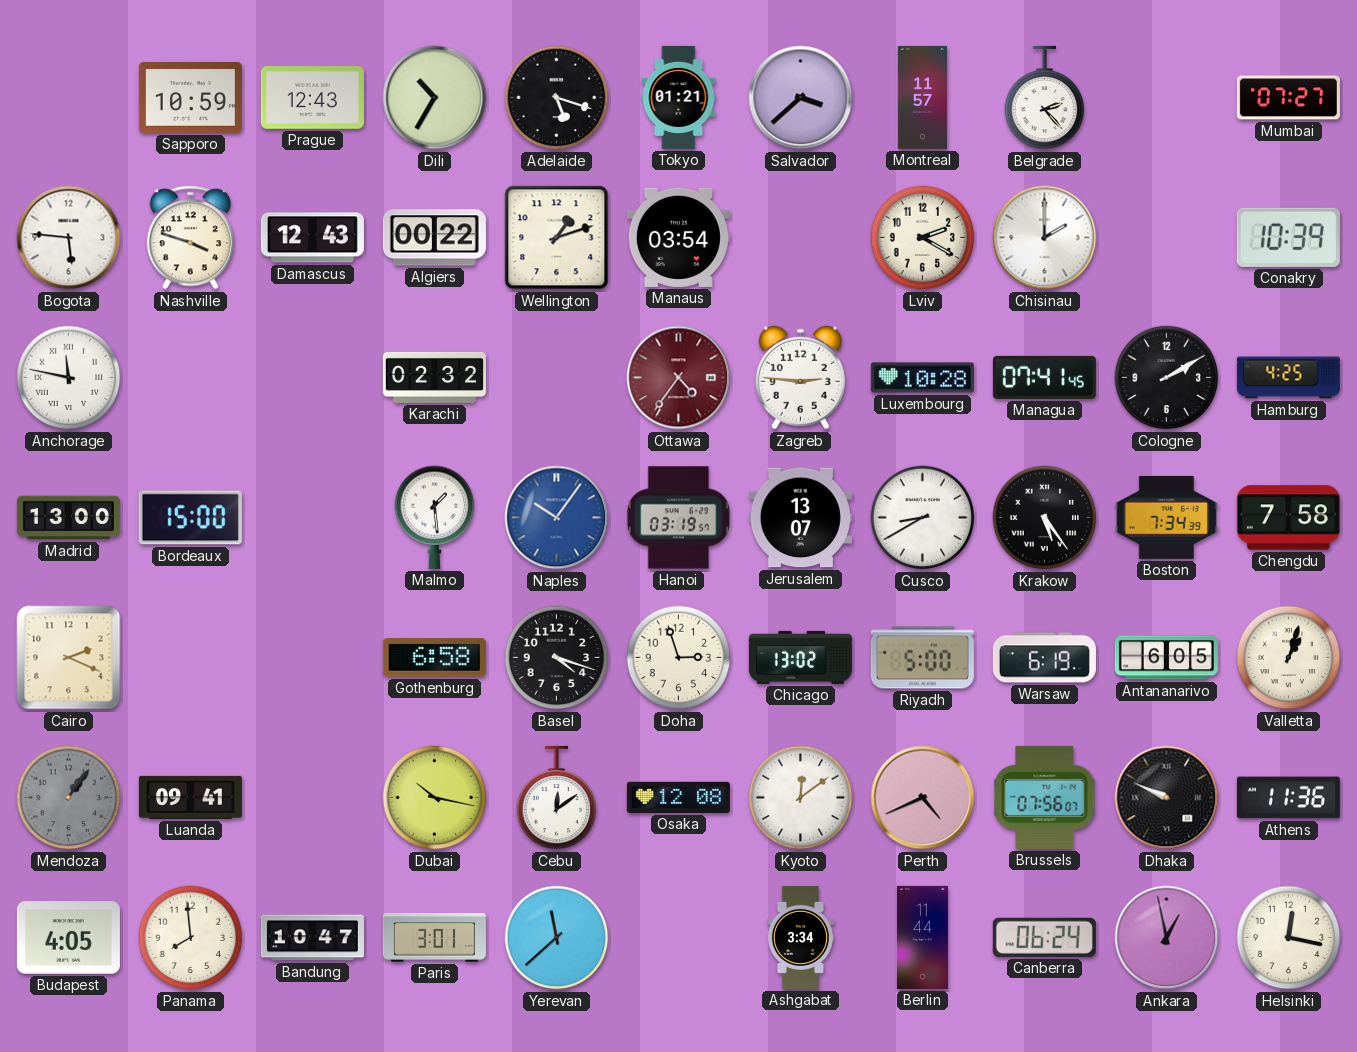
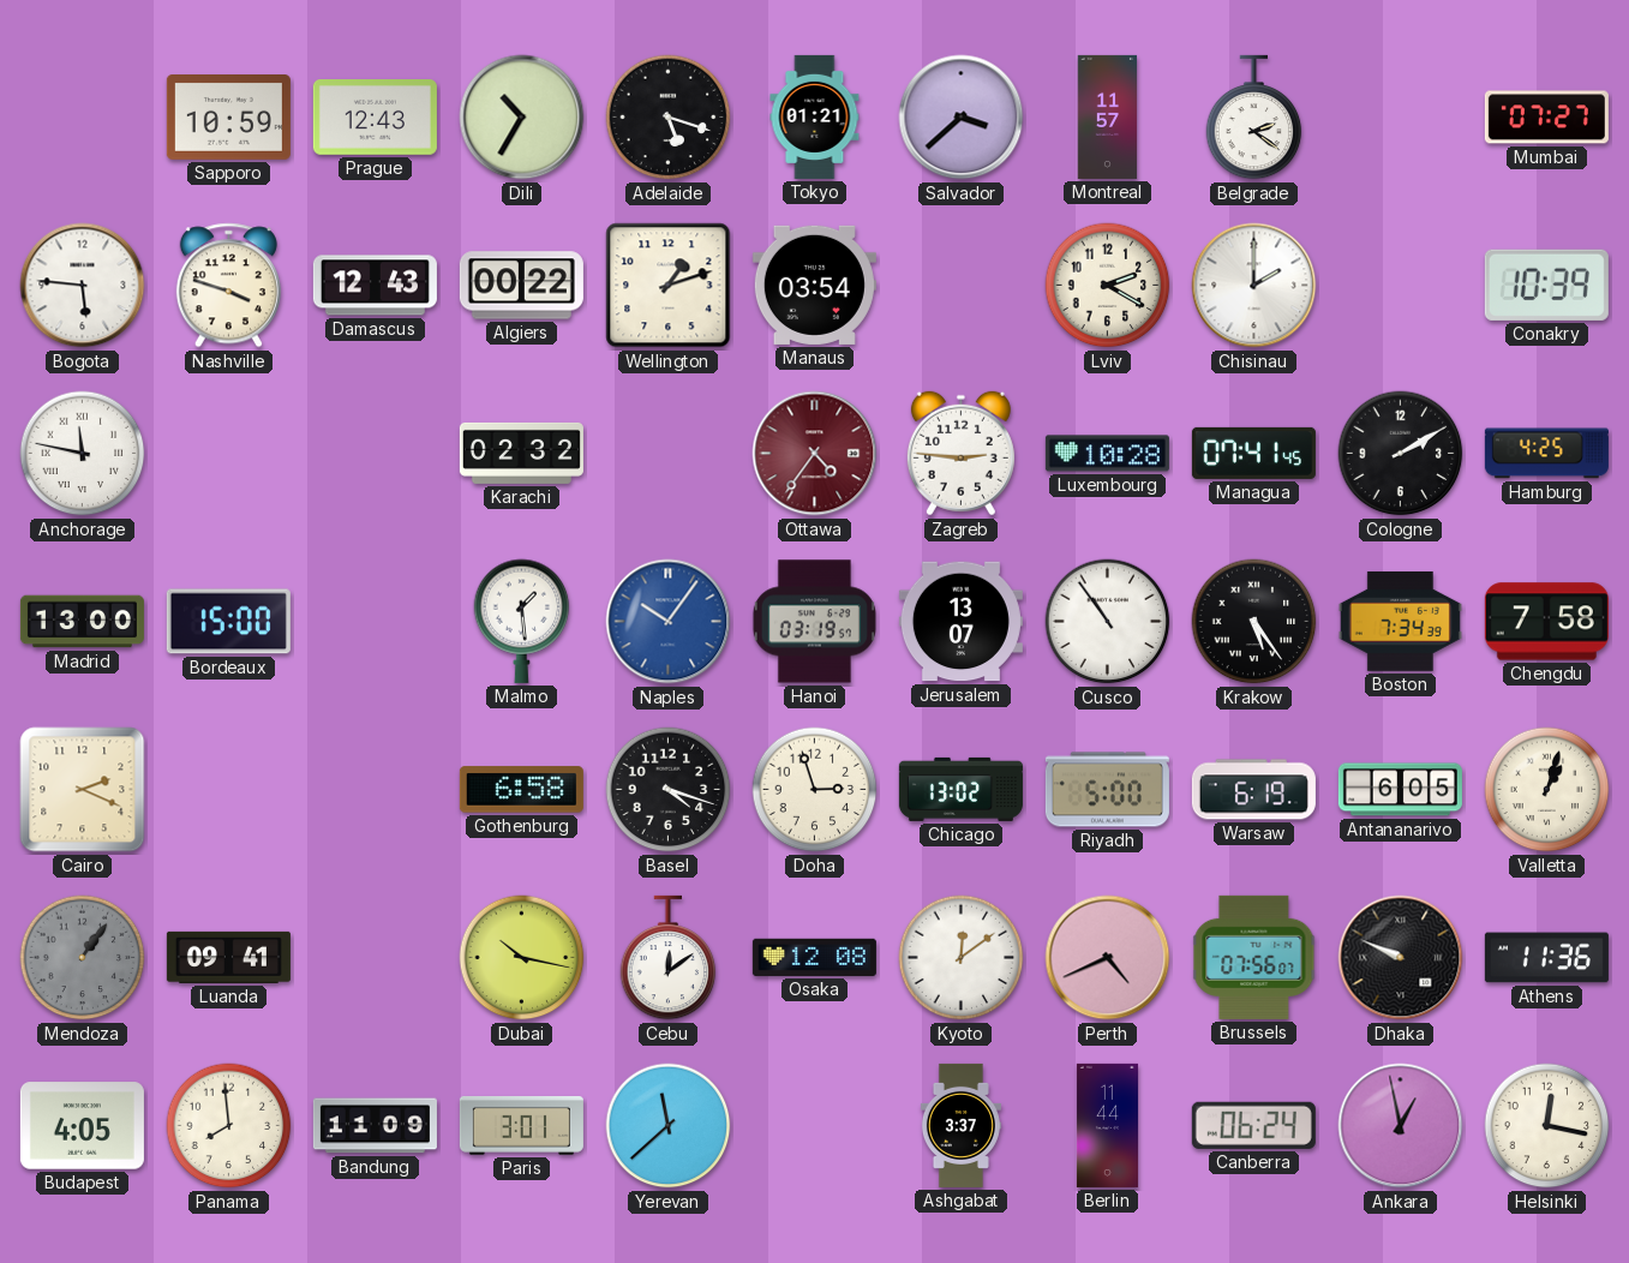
Belgrade: 2:23 -> 2:21
Cusco: 8:40 -> 10:54
Bandung: 10:47 -> 11:09
Ashgabat: 3:34 -> 3:37
